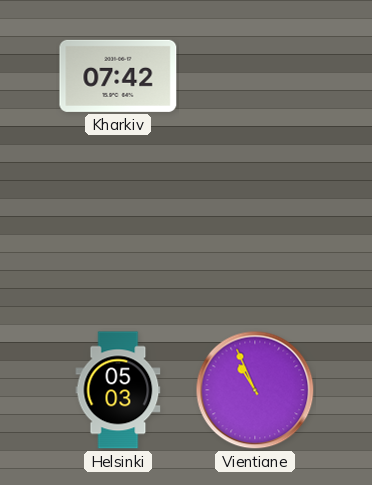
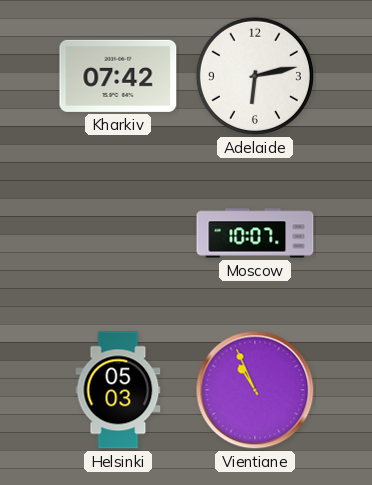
Adelaide: none -> 6:13
Moscow: none -> 10:07
